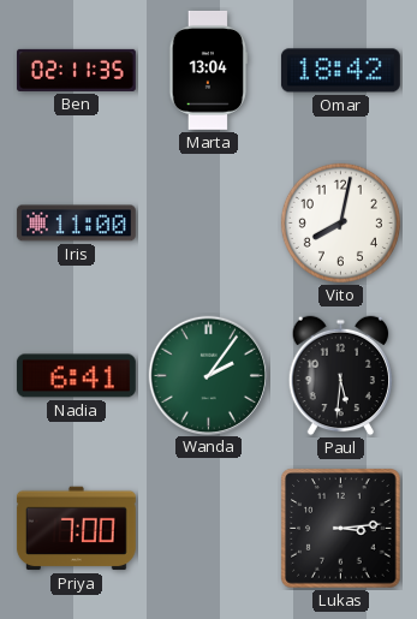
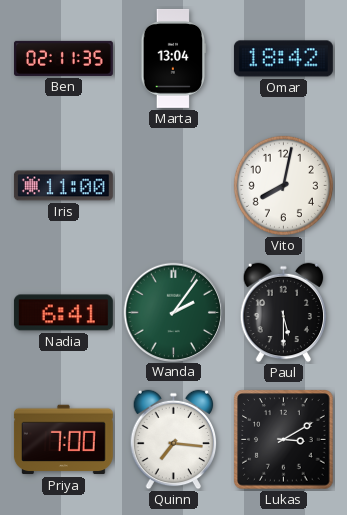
Paul: 5:31 -> 5:30
Quinn: none -> 7:16
Lukas: 3:14 -> 3:10
